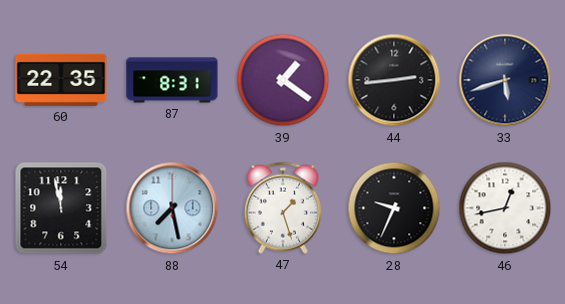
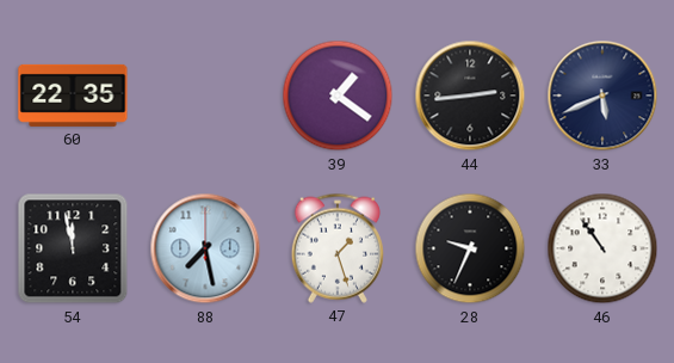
87: 8:31 -> none
33: 5:42 -> 5:41
46: 12:43 -> 10:54
